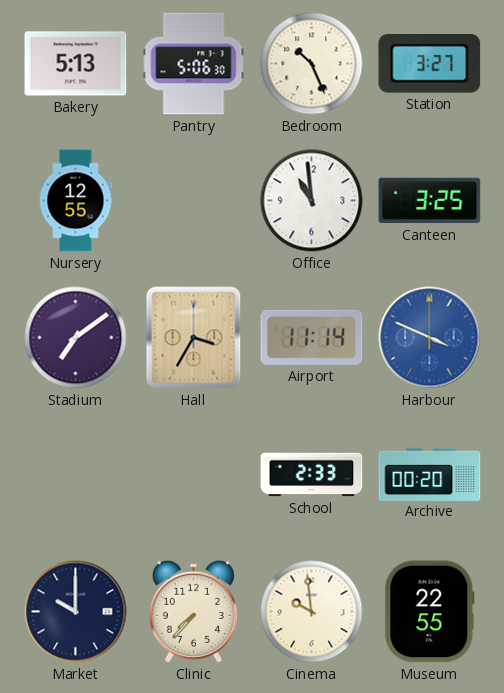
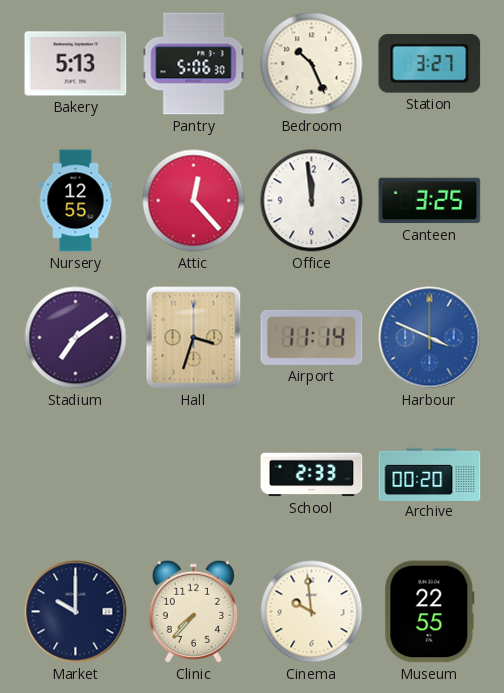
Attic: none -> 12:23
Office: 10:59 -> 11:59
Hall: 3:35 -> 3:33
